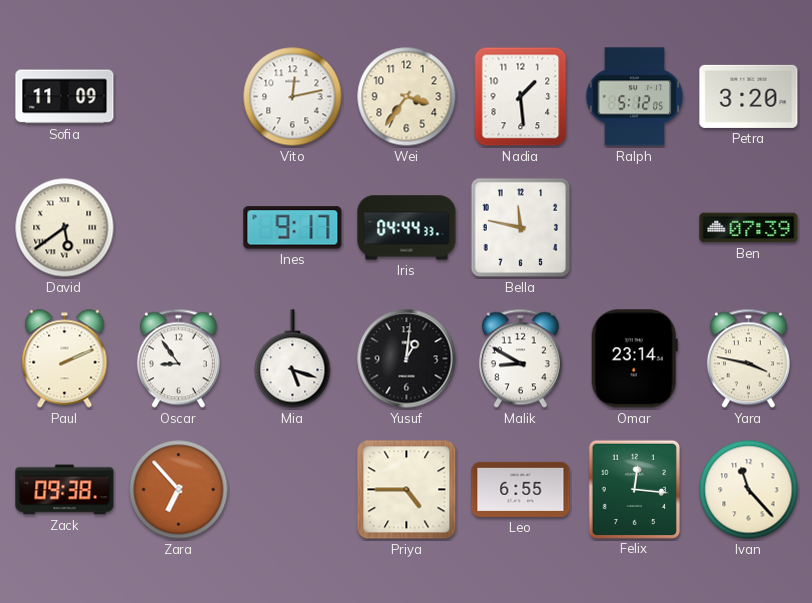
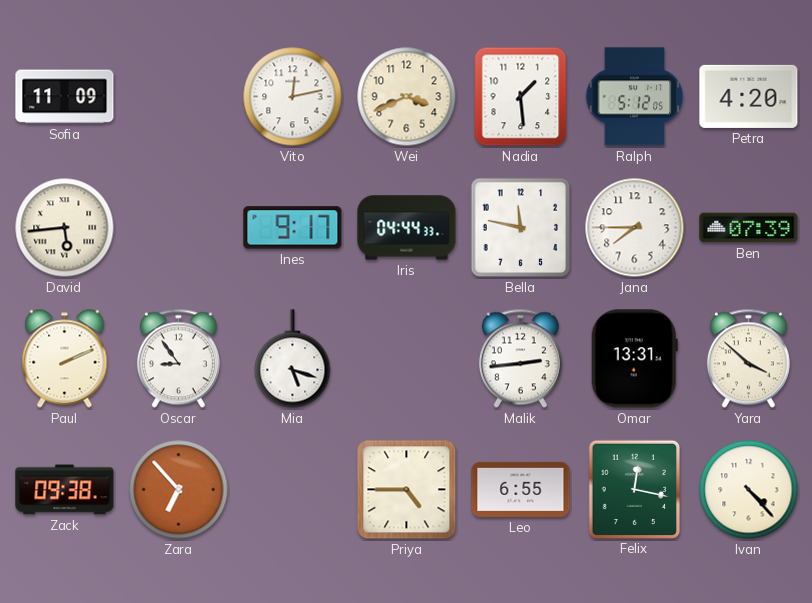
Wei: 3:36 -> 3:41
Petra: 3:20 -> 4:20
David: 5:39 -> 5:44
Jana: none -> 7:45
Yusuf: 1:01 -> none
Malik: 8:50 -> 2:44
Omar: 23:14 -> 13:31
Yara: 3:47 -> 3:52
Felix: 12:16 -> 12:17
Ivan: 11:23 -> 4:23
